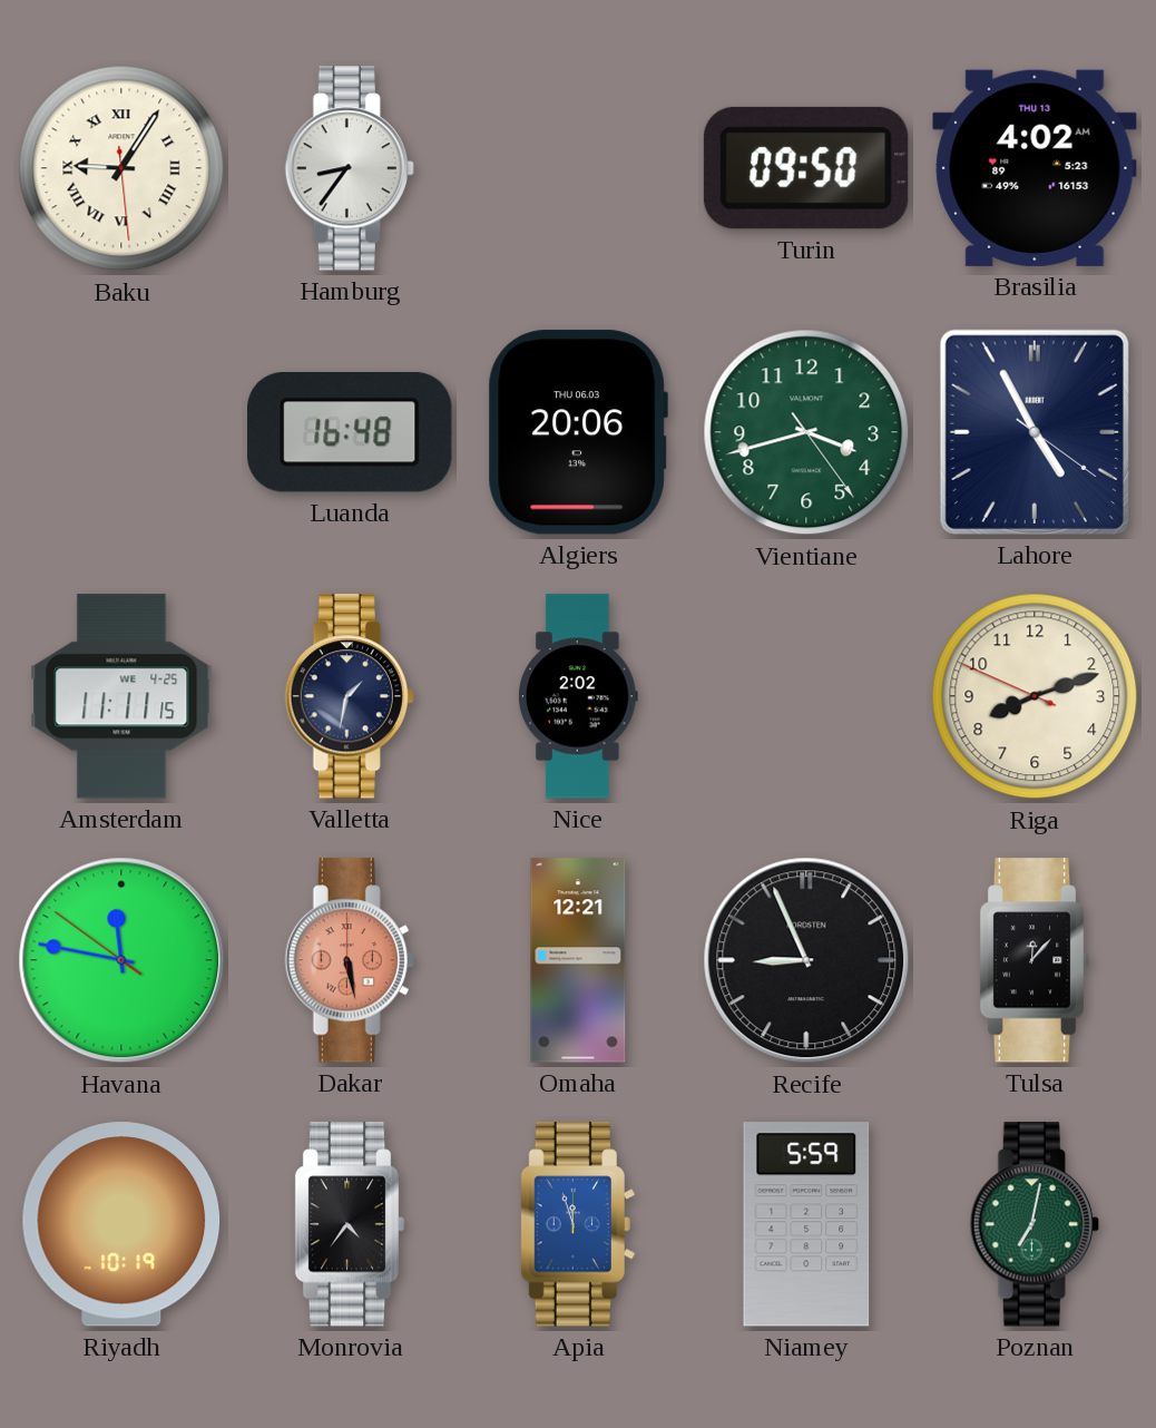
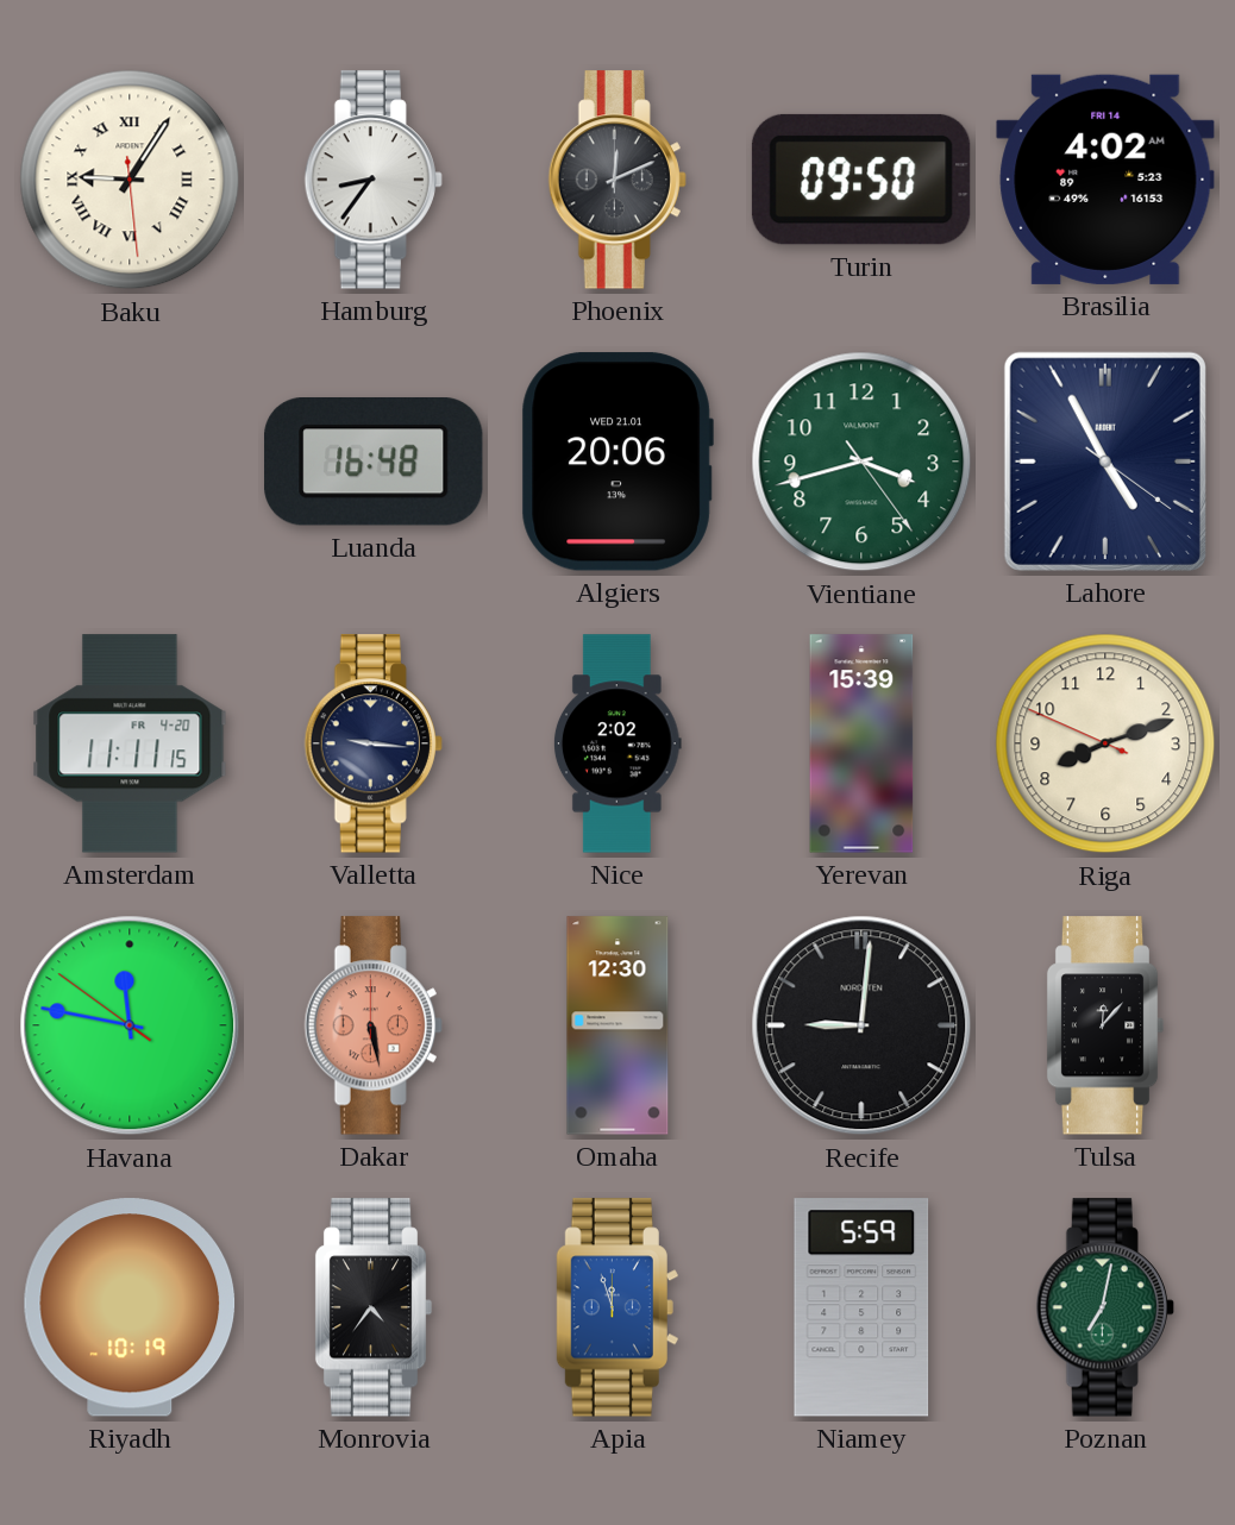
Phoenix: none -> 12:11
Brasilia date: THU 13 -> FRI 14
Algiers date: THU 06.03 -> WED 21.01
Amsterdam date: WE 4-25 -> FR 4-20
Valletta: 1:32 -> 9:16
Yerevan: none -> 15:39
Omaha: 12:21 -> 12:30
Recife: 8:56 -> 9:01
